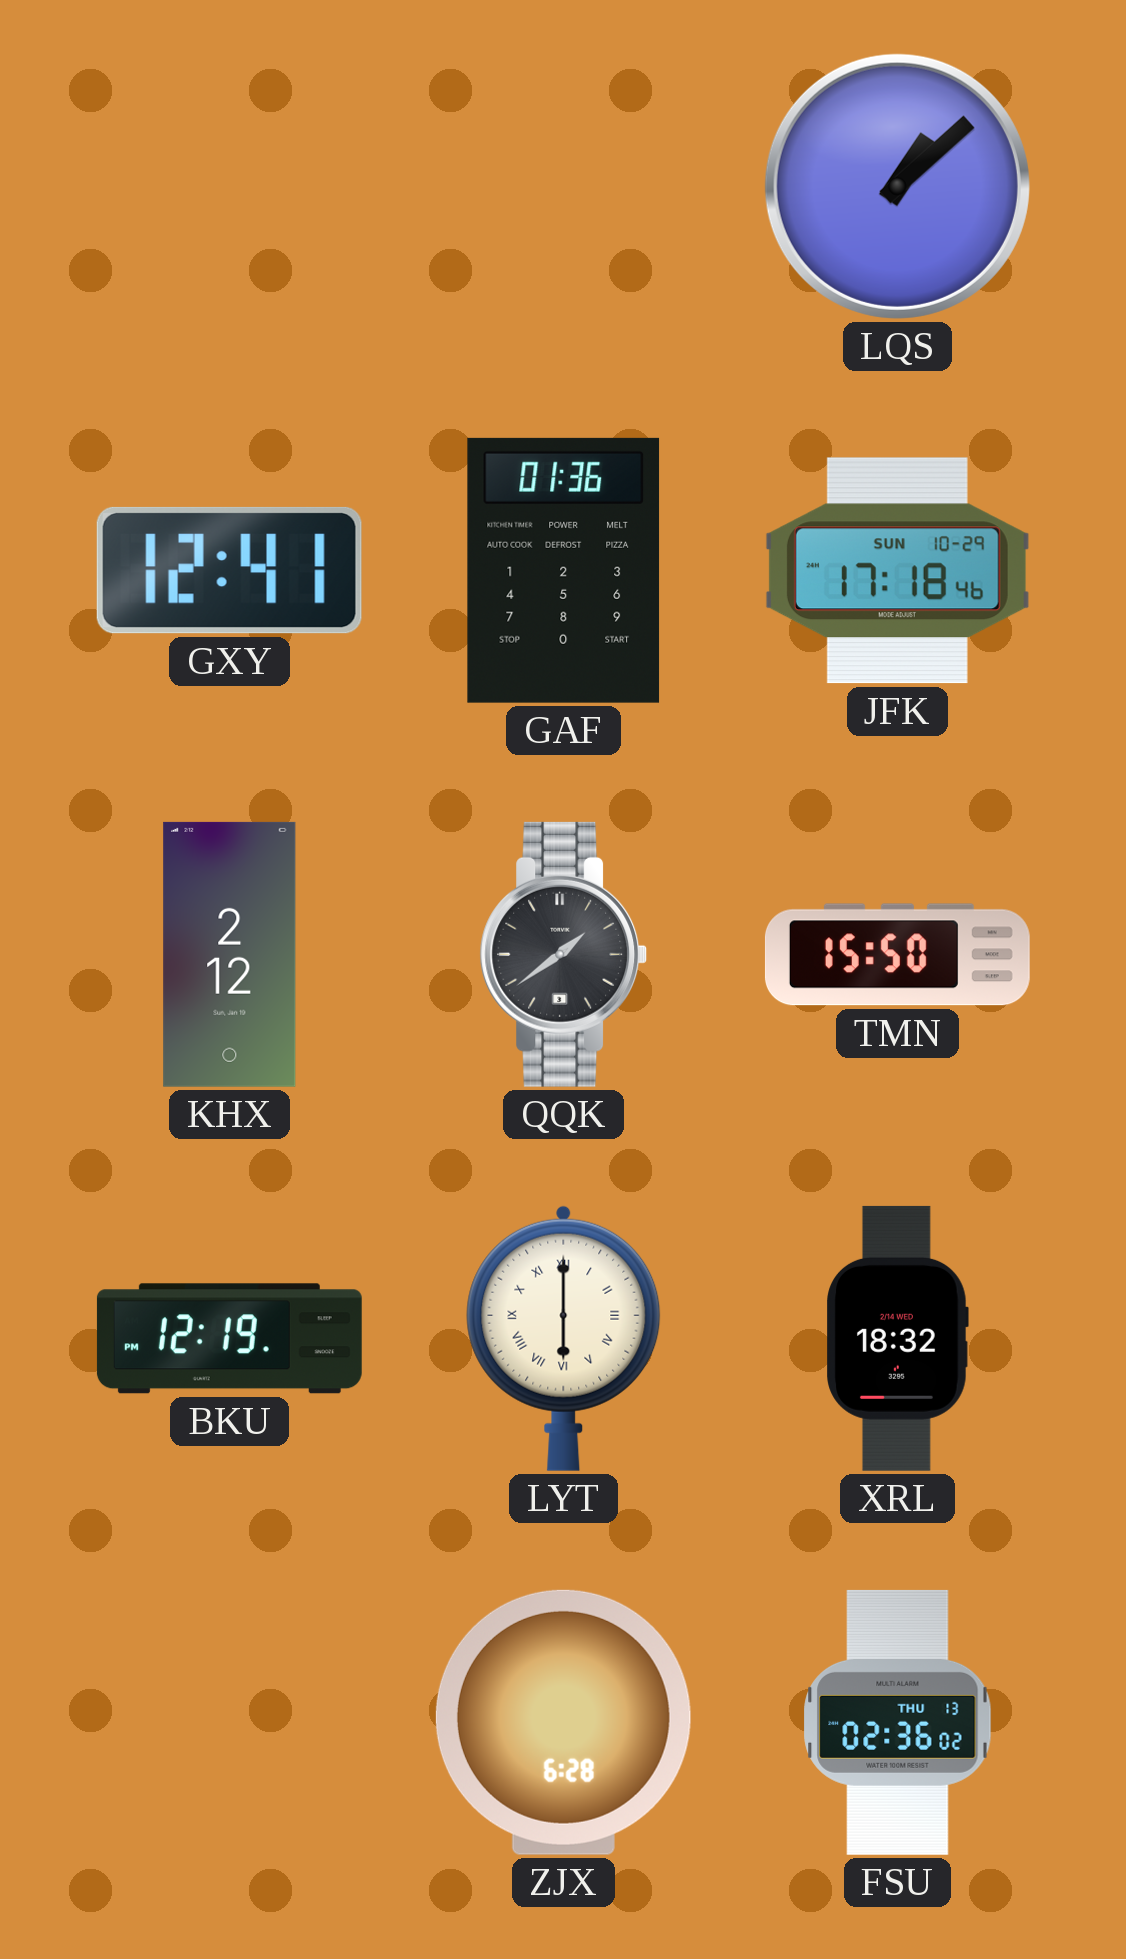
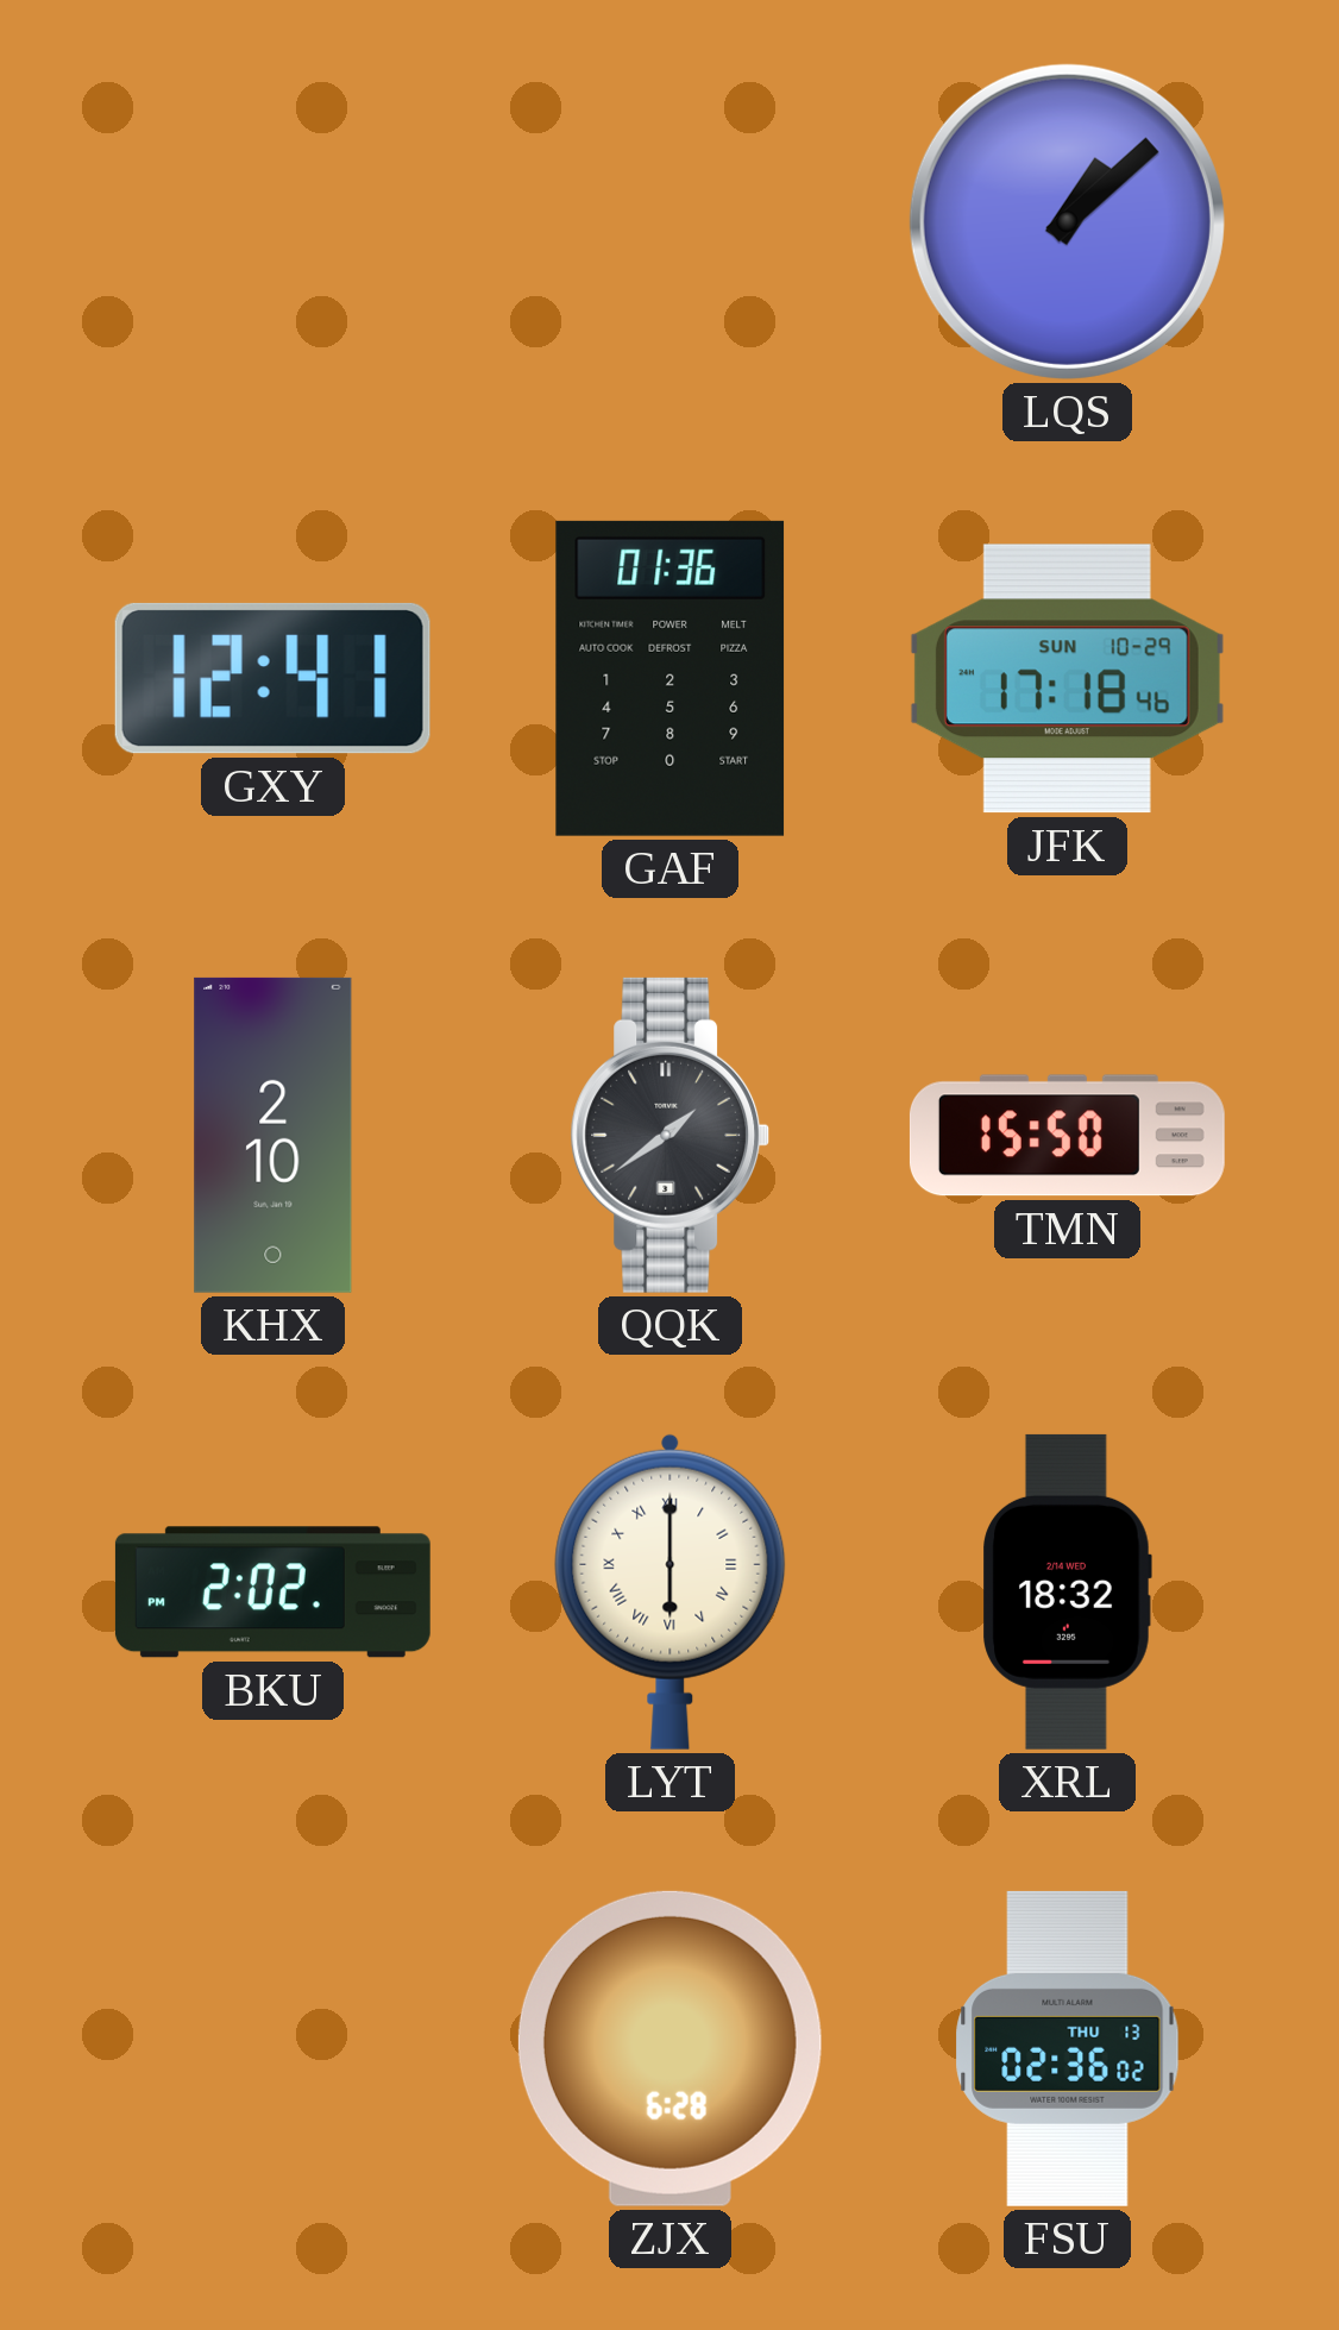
KHX: 2:12 -> 2:10
BKU: 12:19 -> 2:02
